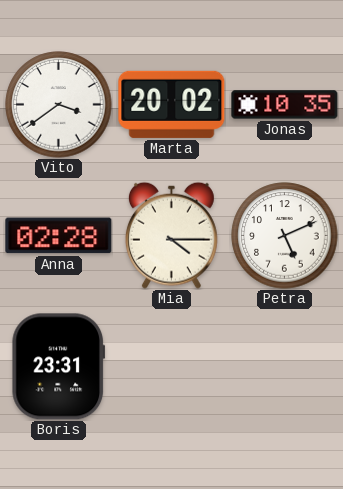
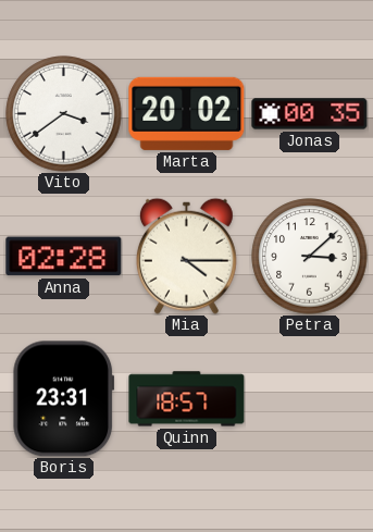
Jonas: 10:35 -> 00:35
Petra: 5:11 -> 3:08
Quinn: none -> 18:57
